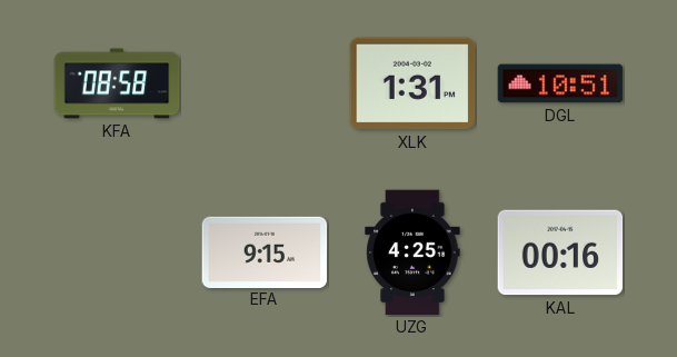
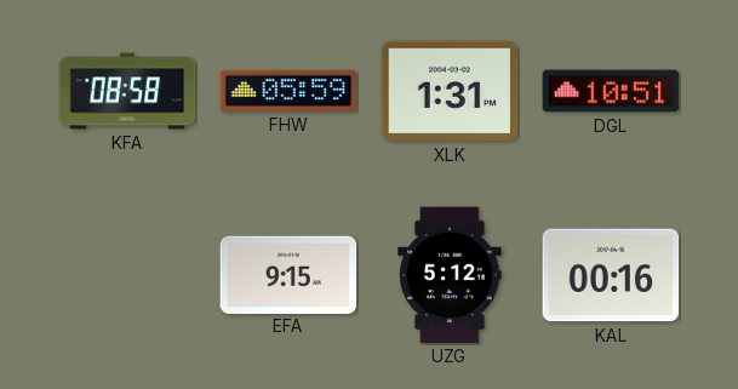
FHW: none -> 05:59
UZG: 4:25 -> 5:12
